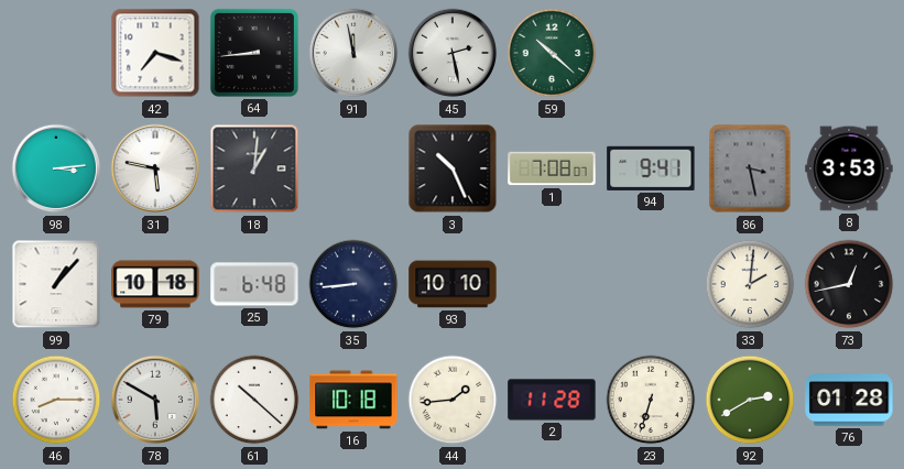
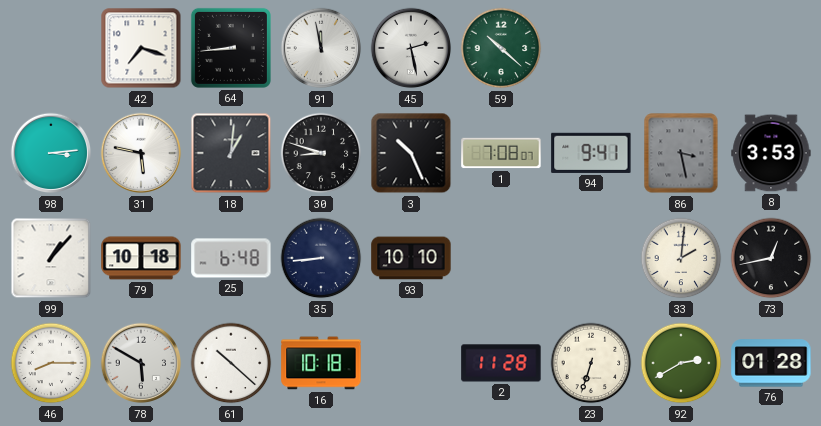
30: none -> 8:48
44: 1:44 -> none
